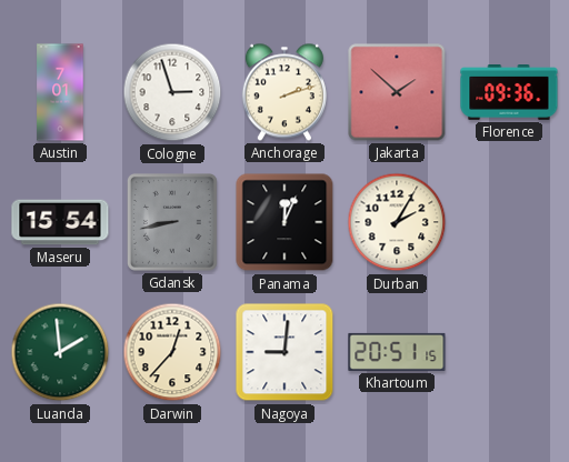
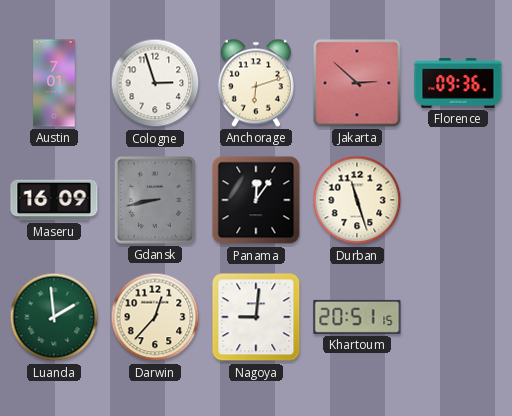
Anchorage: 2:12 -> 6:12
Jakarta: 1:52 -> 2:52
Maseru: 15:54 -> 16:09
Panama: 12:04 -> 12:06
Durban: 2:05 -> 11:27
